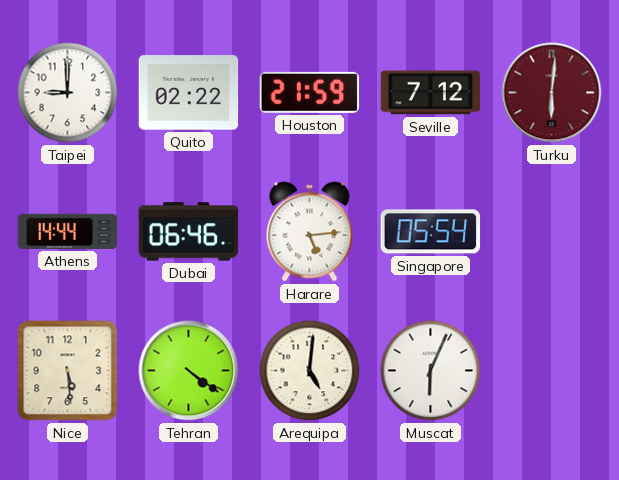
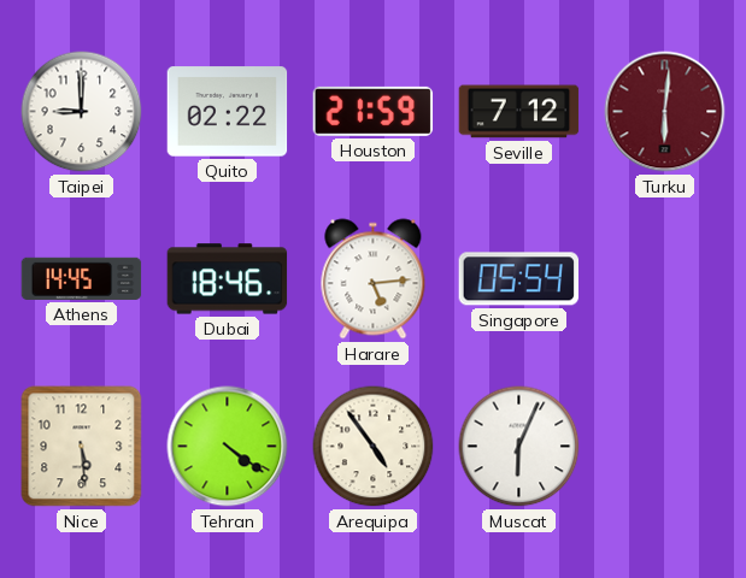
Athens: 14:44 -> 14:45
Dubai: 06:46 -> 18:46
Arequipa: 5:01 -> 4:54
